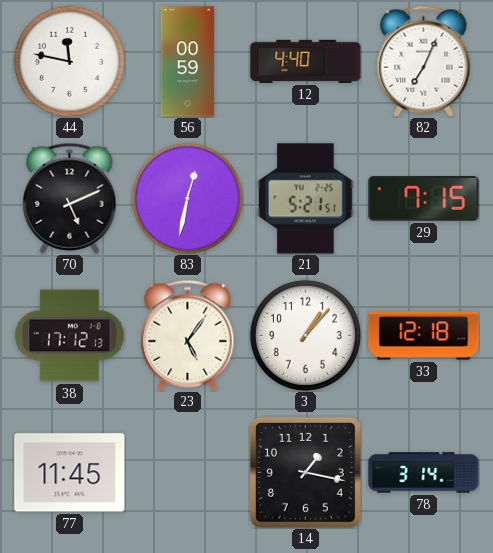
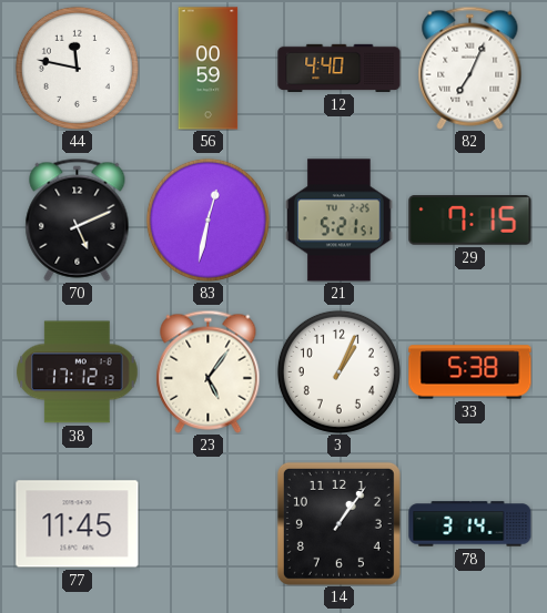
3: 1:07 -> 1:04
33: 12:18 -> 5:38
14: 1:17 -> 1:06
